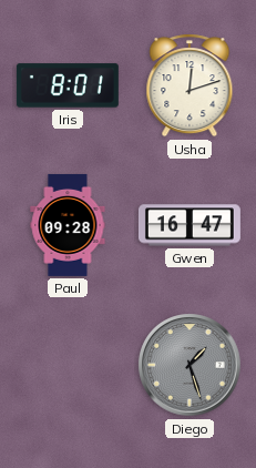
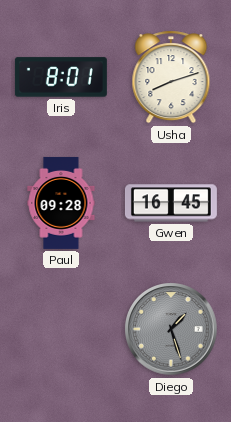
Usha: 12:12 -> 8:12
Gwen: 16:47 -> 16:45
